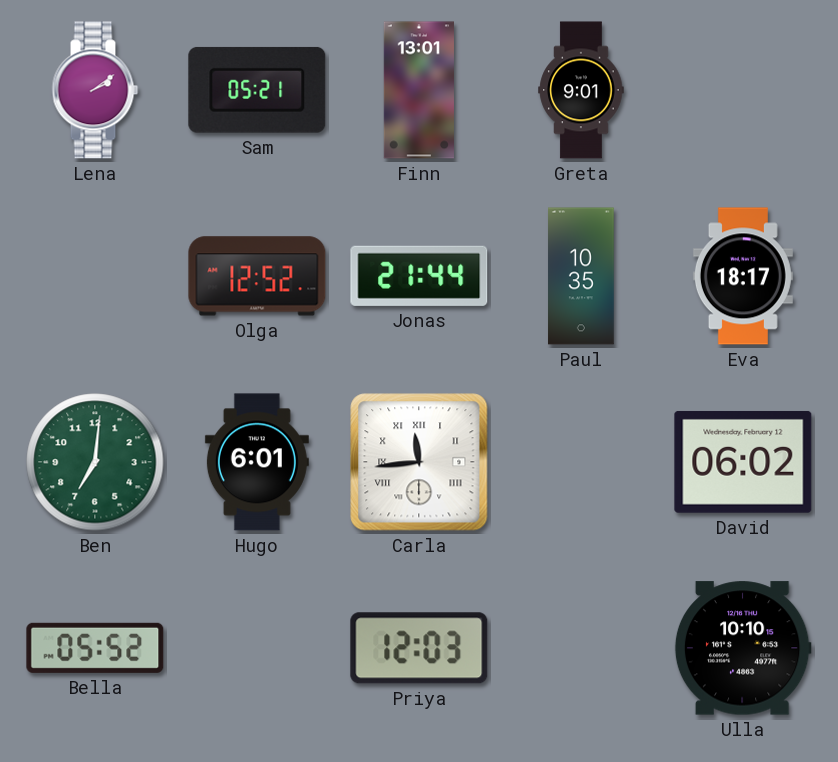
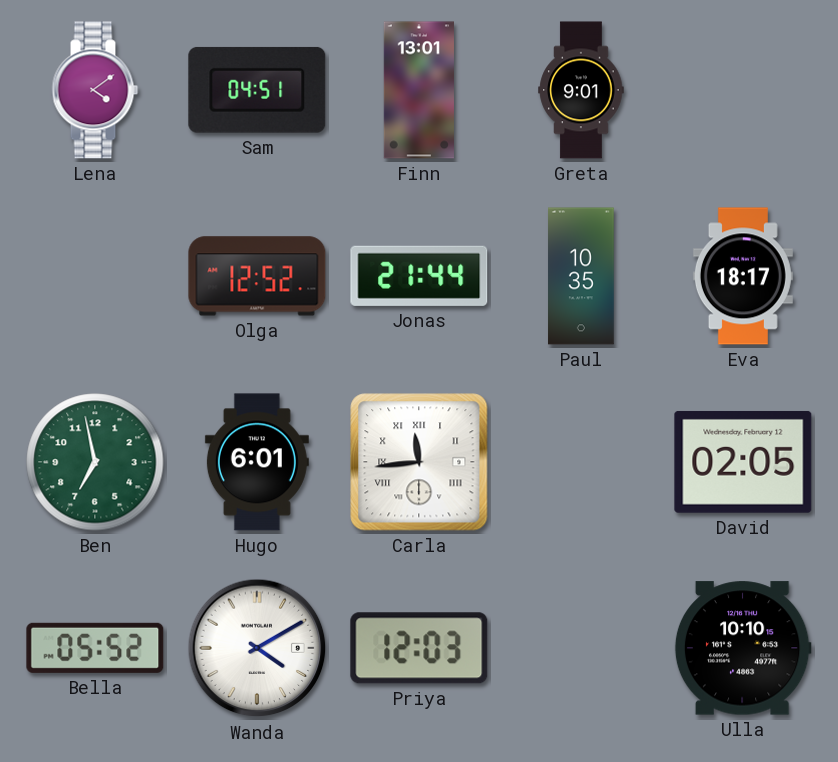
Lena: 2:09 -> 4:09
Sam: 05:21 -> 04:51
Ben: 7:01 -> 6:58
David: 06:02 -> 02:05
Wanda: none -> 4:10
